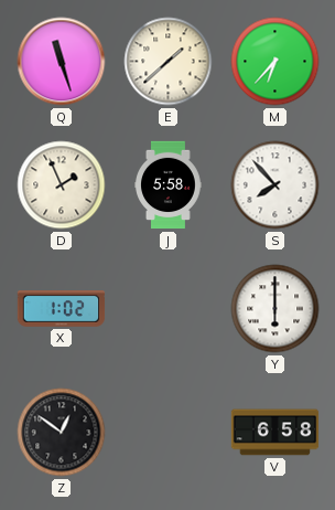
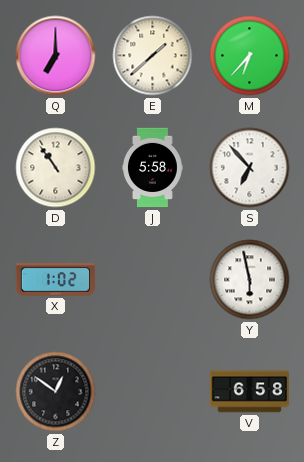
Q: 11:27 -> 7:00
D: 1:56 -> 10:54
S: 7:53 -> 6:53
Y: 6:00 -> 5:58
